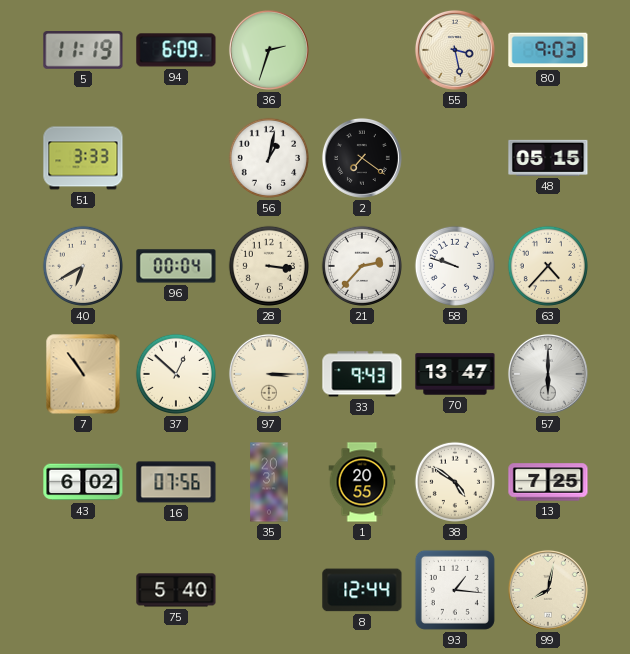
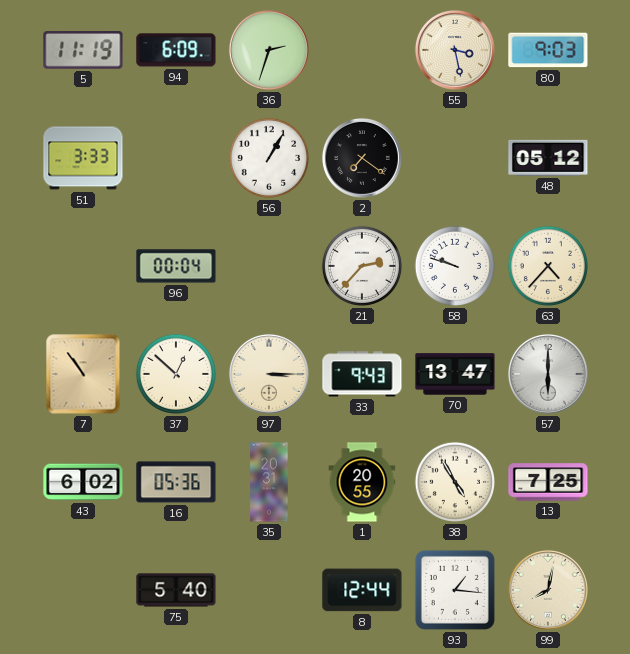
56: 1:02 -> 1:05
48: 05:15 -> 05:12
40: 6:40 -> none
28: 3:16 -> none
16: 07:56 -> 05:36
38: 4:51 -> 4:55
